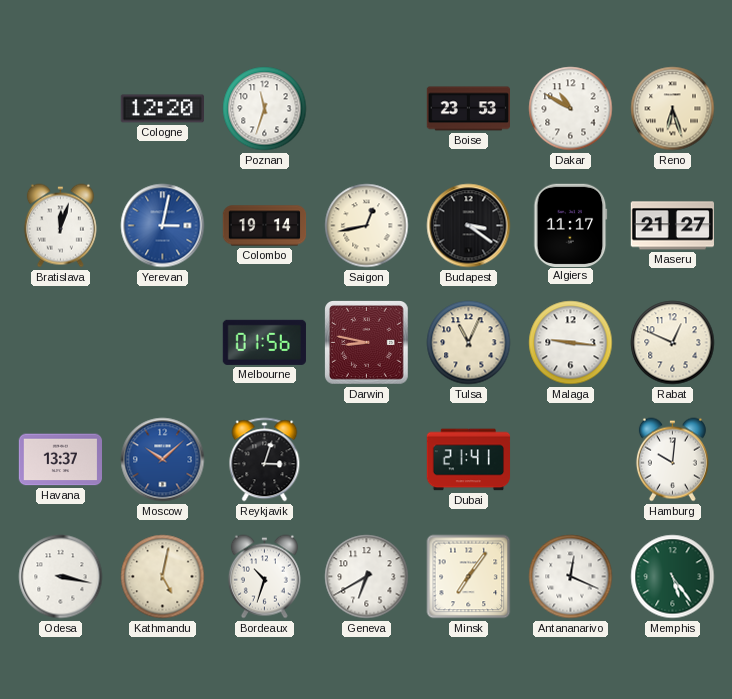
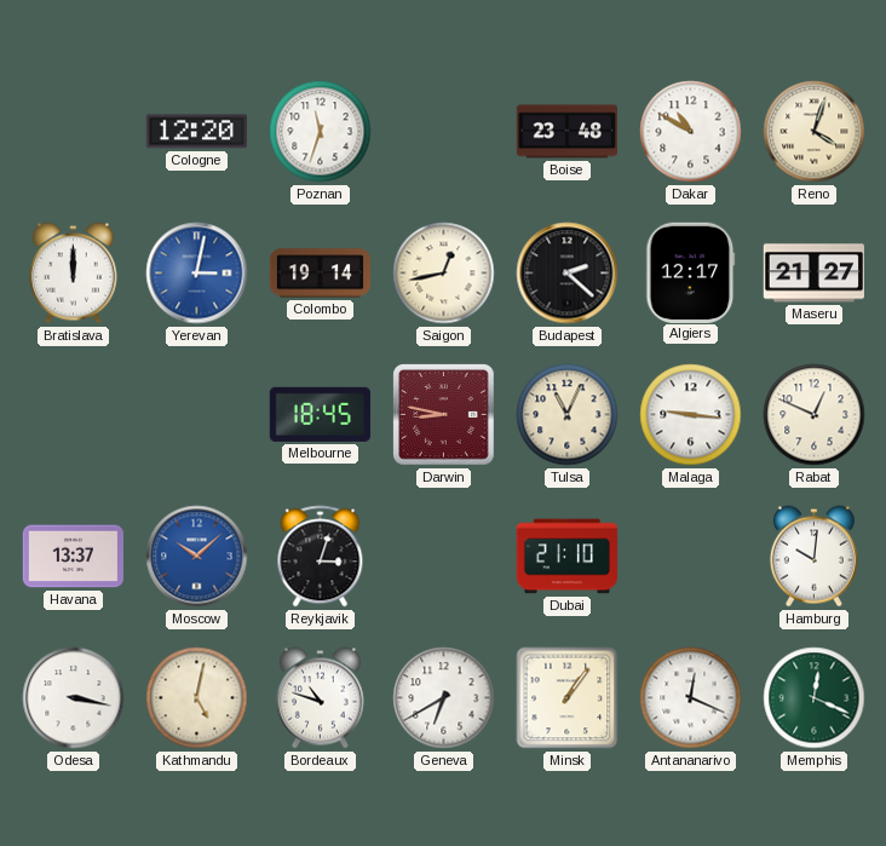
Boise: 23:53 -> 23:48
Reno: 6:27 -> 4:03
Bratislava: 12:03 -> 12:00
Budapest: 3:21 -> 2:22
Algiers: 11:17 -> 12:17
Melbourne: 01:56 -> 18:45
Dubai: 21:41 -> 21:10
Bordeaux: 10:33 -> 10:48
Minsk: 7:06 -> 1:06
Memphis: 5:24 -> 12:19
